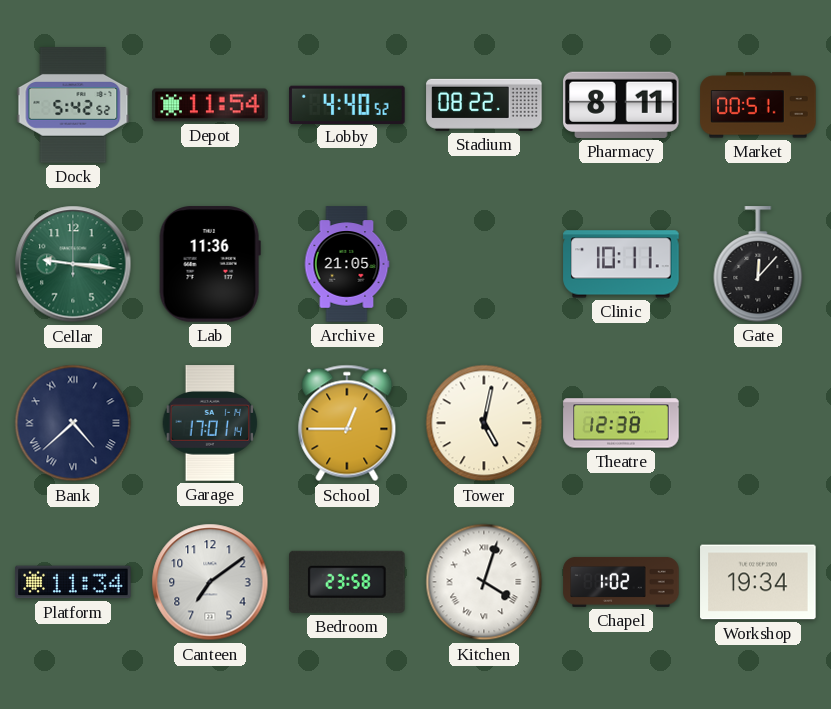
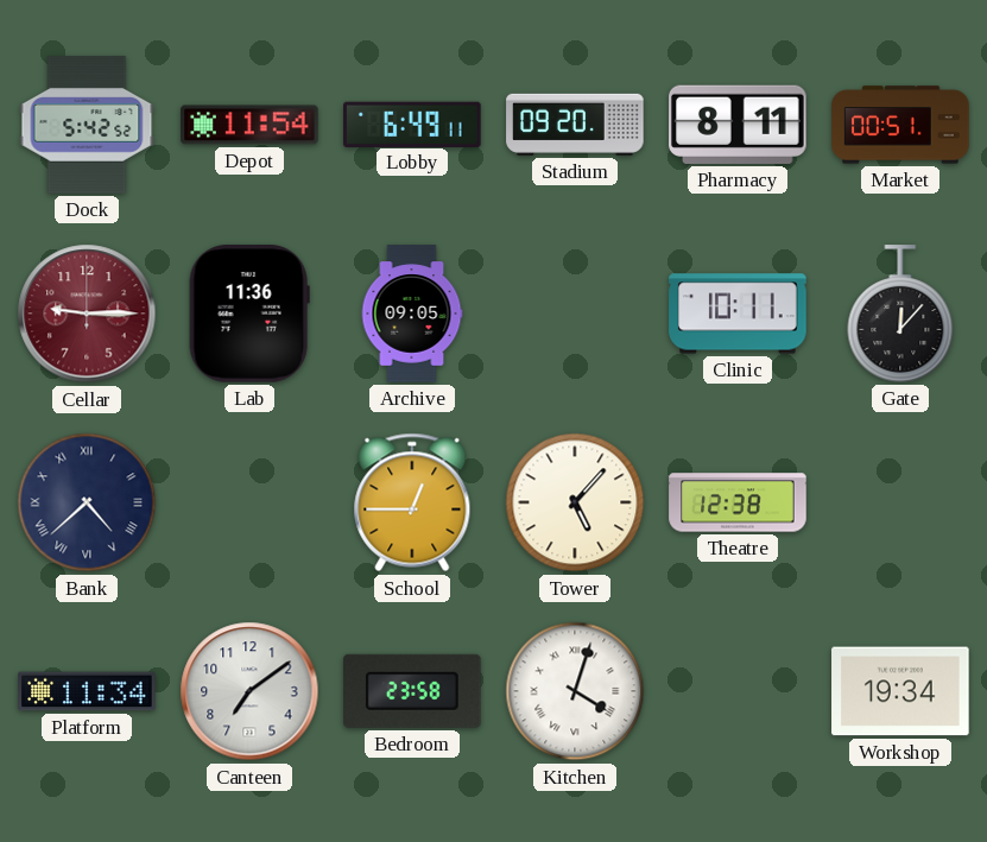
Lobby: 4:40 -> 6:49
Stadium: 08:22 -> 09:20
Cellar: 9:16 -> 9:15
Cellar dial: green -> burgundy
Archive: 21:05 -> 09:05
Garage: 17:01 -> none
Tower: 5:02 -> 5:07
Chapel: 1:02 -> none
